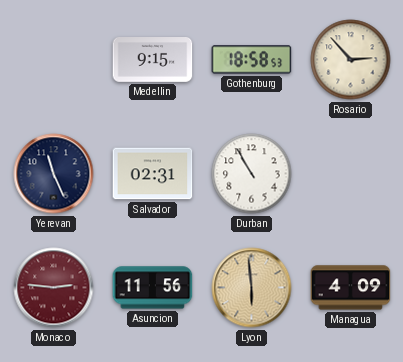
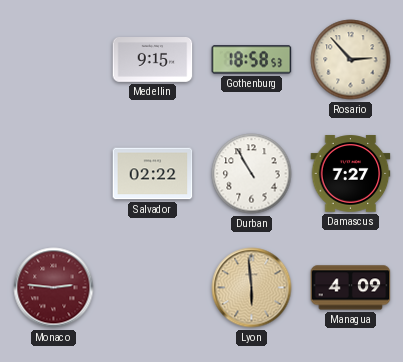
Yerevan: 11:26 -> none
Salvador: 02:31 -> 02:22
Damascus: none -> 7:27
Asuncion: 11:56 -> none
